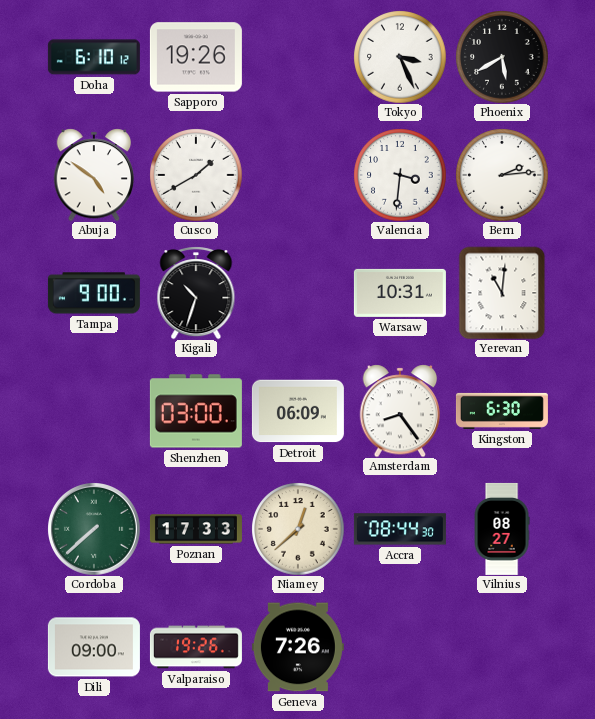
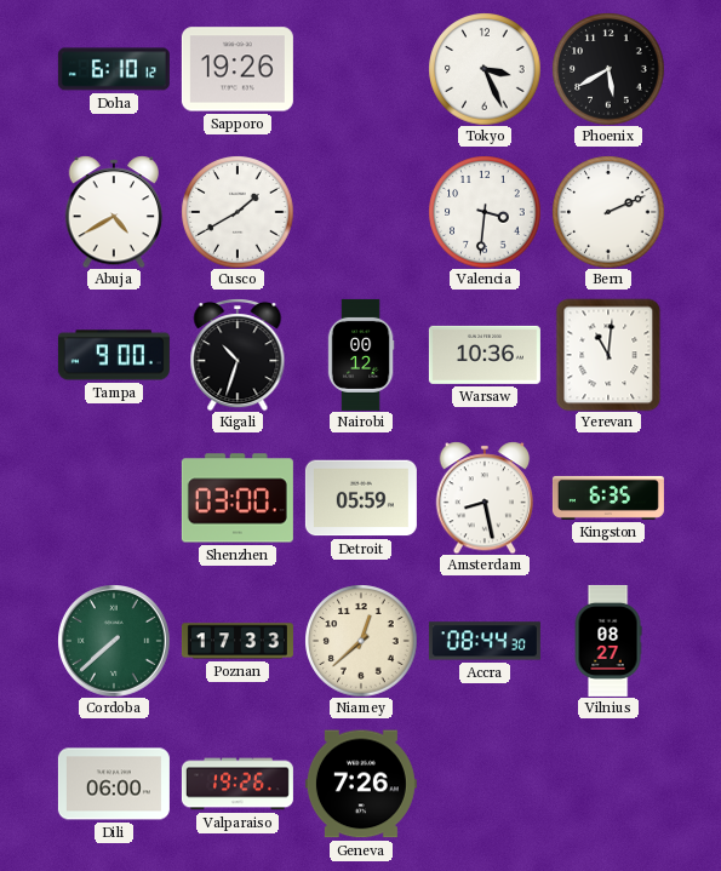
Abuja: 4:51 -> 4:40
Bern: 2:14 -> 2:11
Nairobi: none -> 00:12
Warsaw: 10:31 -> 10:36
Detroit: 06:09 -> 05:59
Amsterdam: 8:24 -> 8:28
Kingston: 6:30 -> 6:35
Dili: 09:00 -> 06:00
